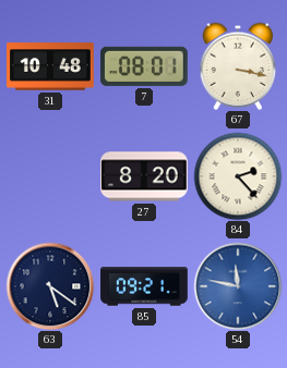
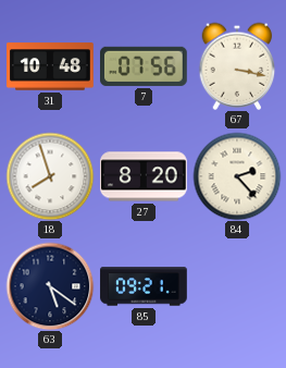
7: 08:01 -> 07:56
18: none -> 7:57
54: 11:47 -> none
